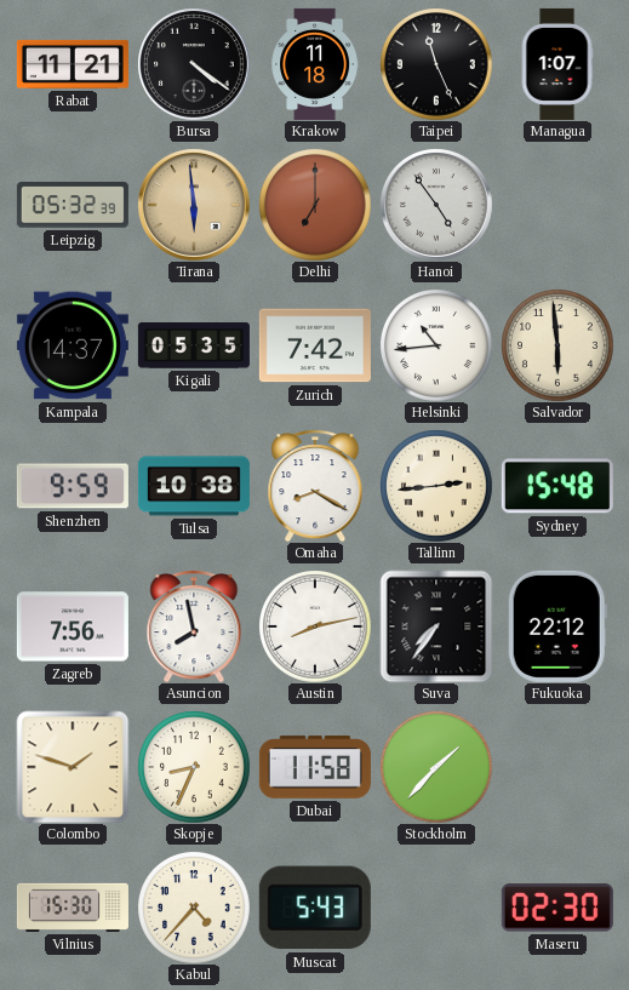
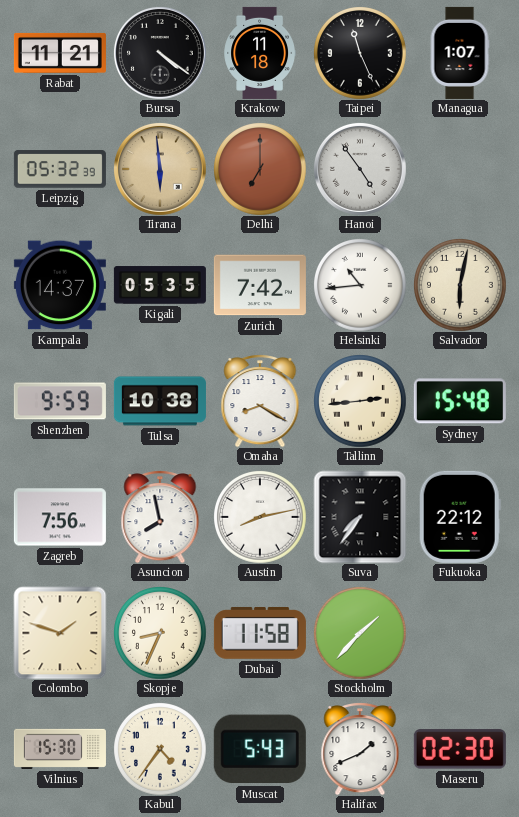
Salvador: 5:59 -> 6:02
Kabul: 4:37 -> 4:36
Halifax: none -> 1:41
